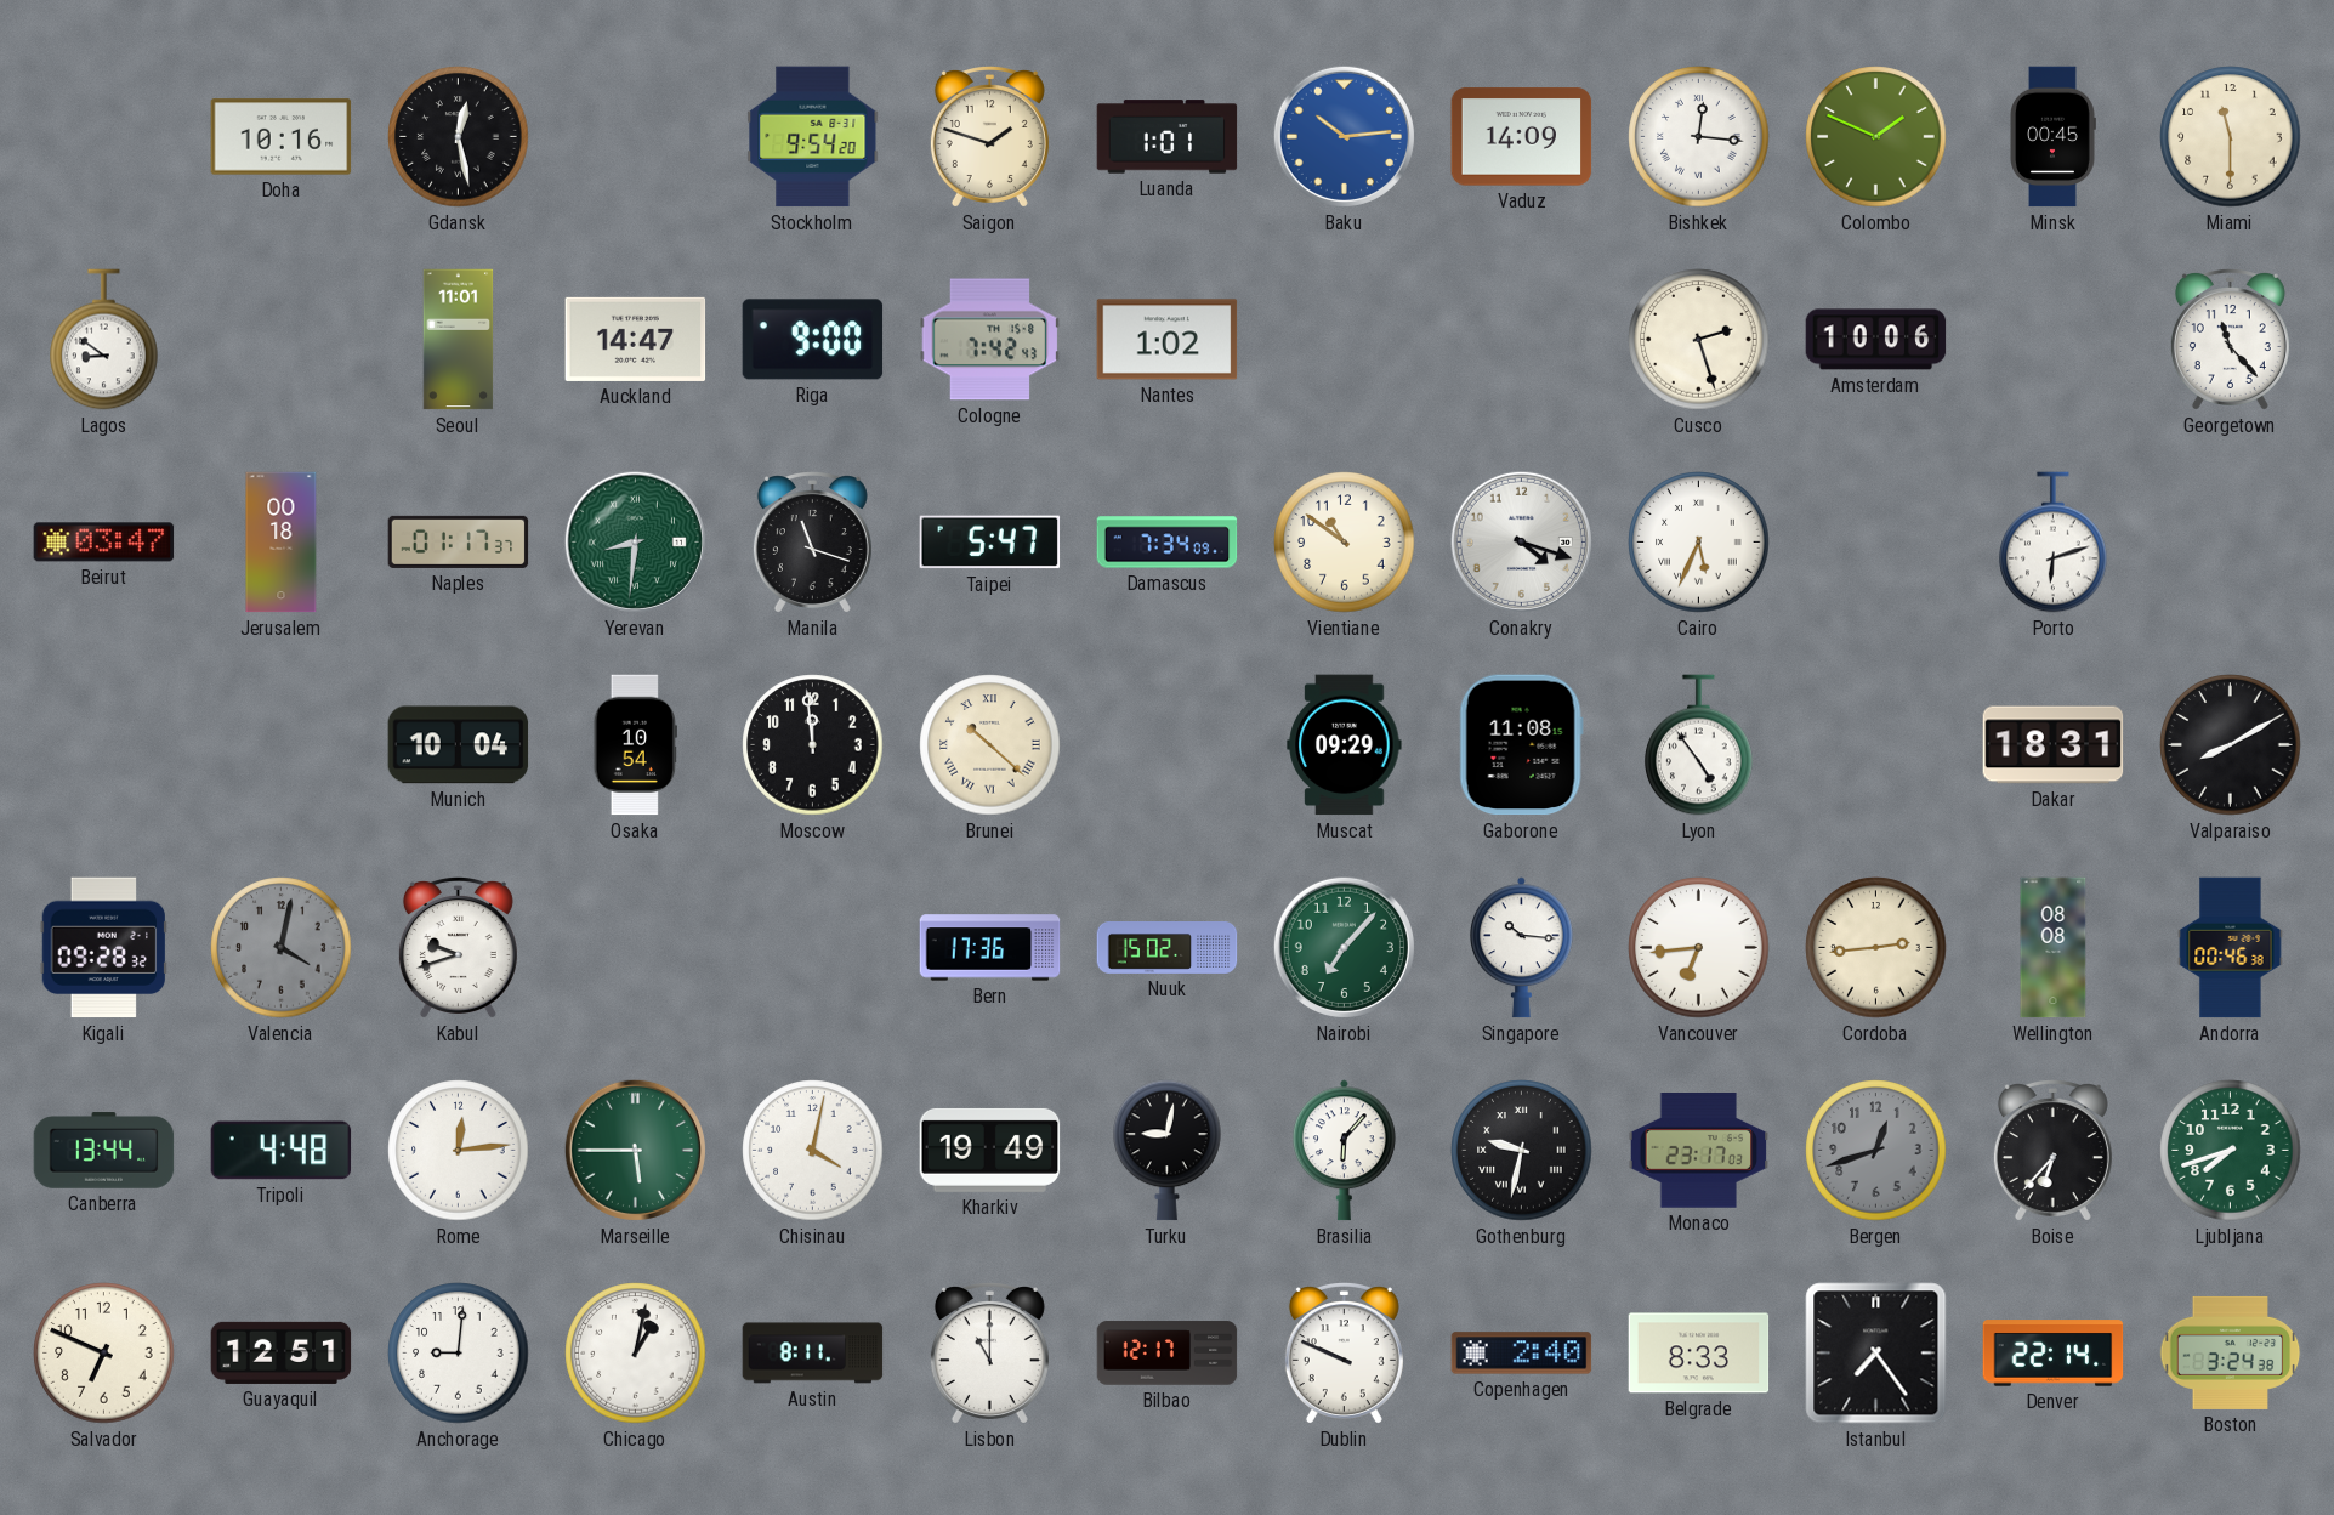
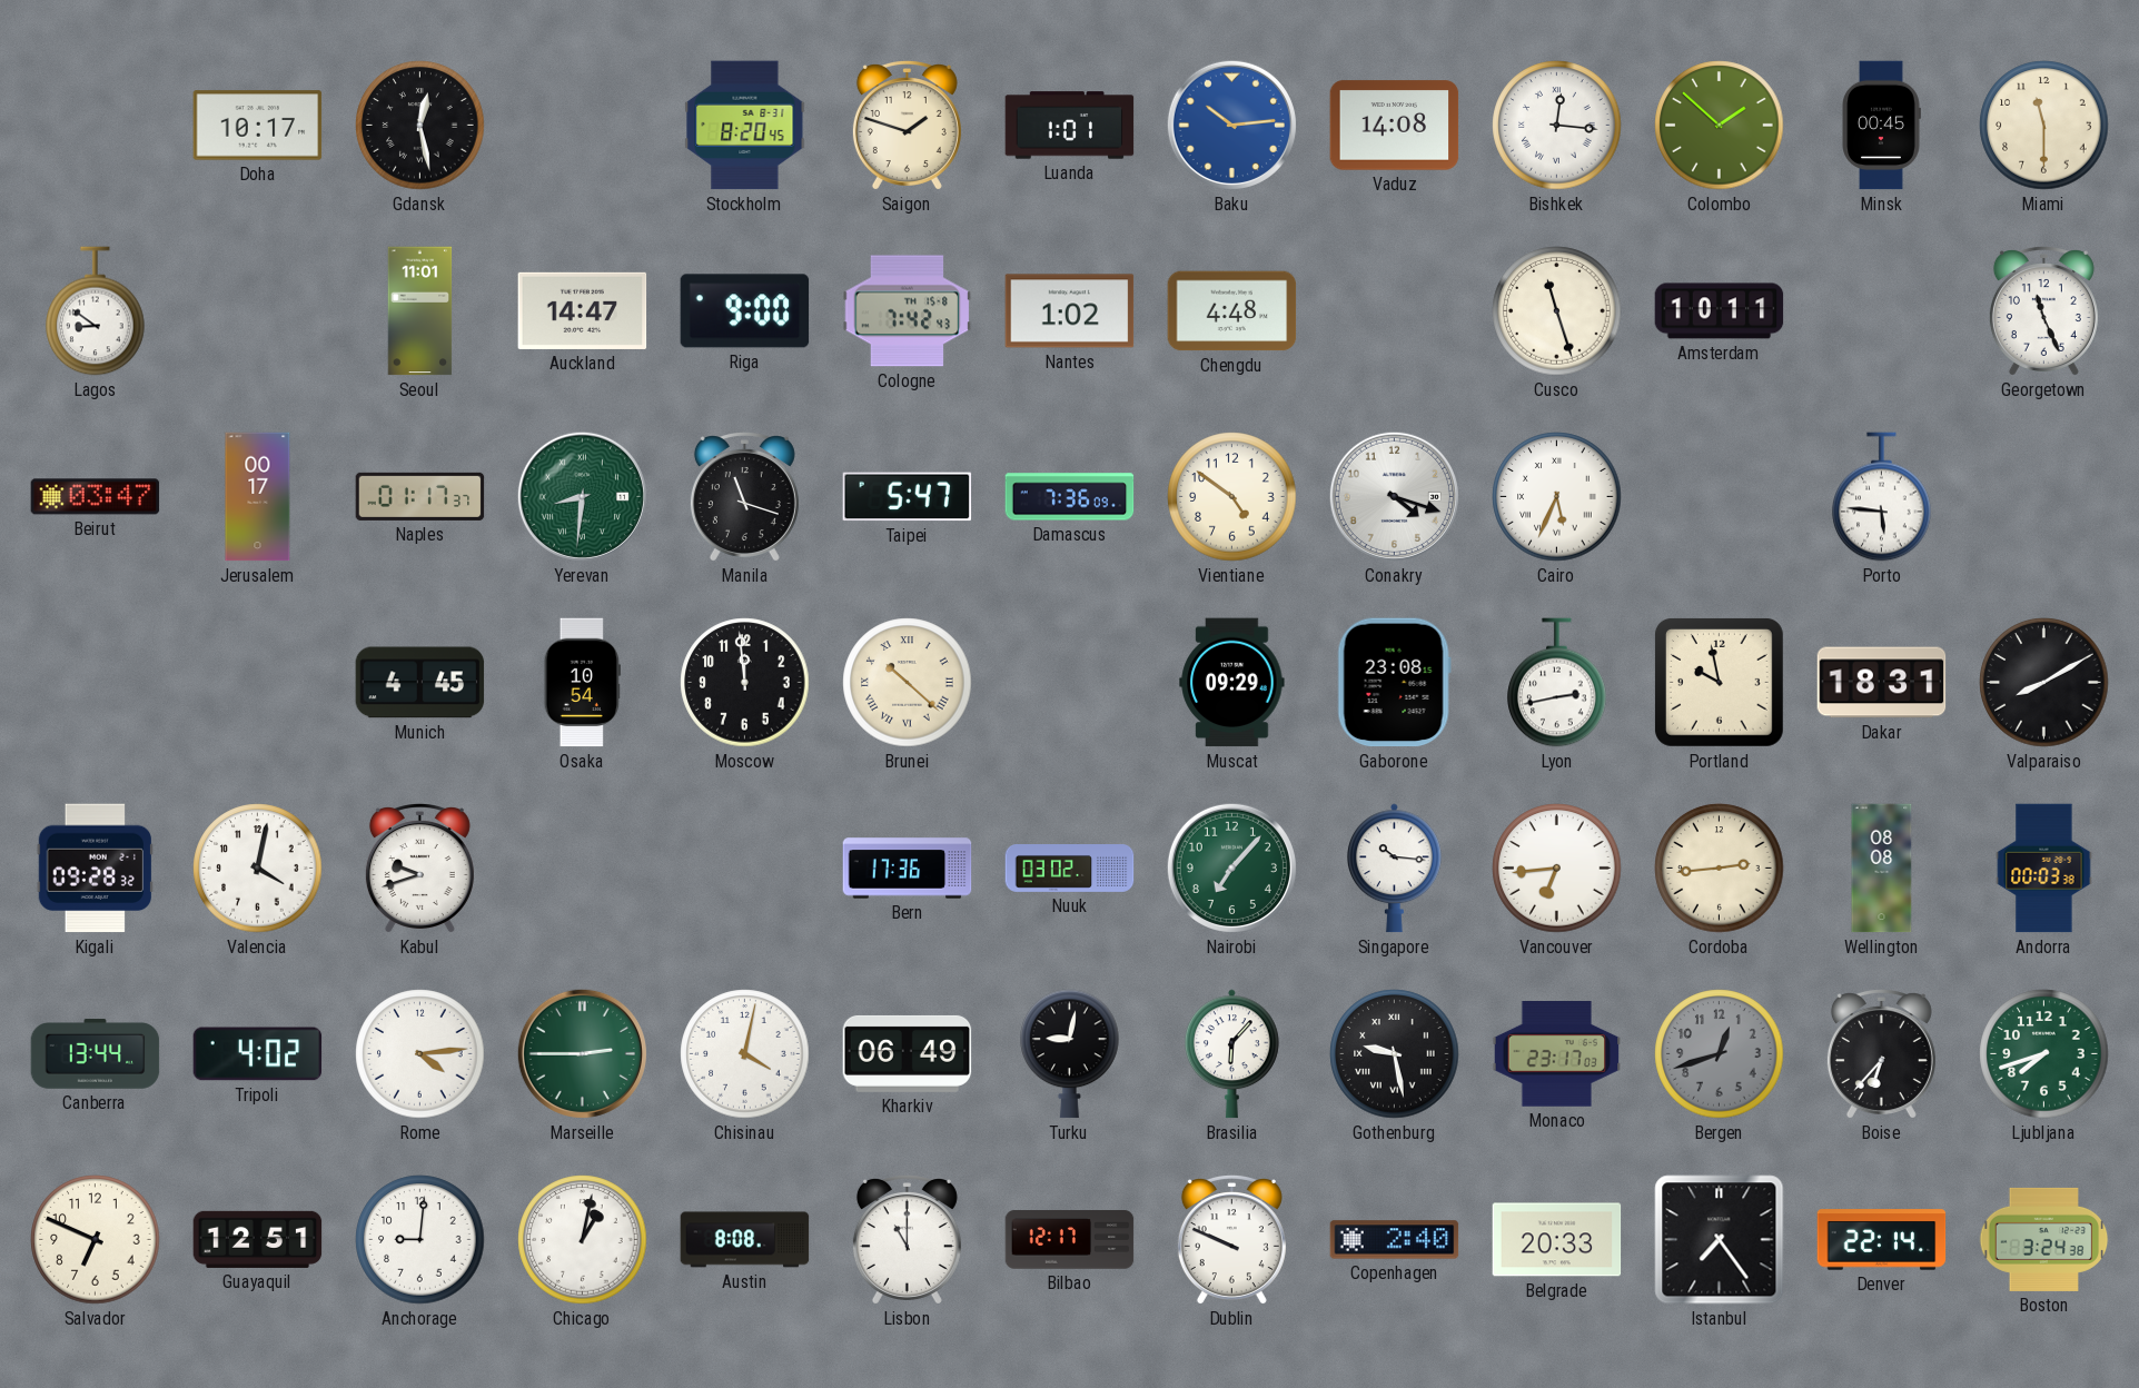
Doha: 10:16 -> 10:17
Stockholm: 9:54 -> 8:20
Vaduz: 14:09 -> 14:08
Colombo: 1:49 -> 1:52
Chengdu: none -> 4:48
Cusco: 2:27 -> 11:27
Amsterdam: 10:06 -> 10:11
Georgetown: 11:23 -> 11:26
Jerusalem: 00:18 -> 00:17
Damascus: 7:34 -> 7:36
Vientiane: 10:51 -> 4:51
Porto: 6:12 -> 5:46
Munich: 10:04 -> 4:45
Gaborone: 11:08 -> 23:08
Lyon: 4:54 -> 2:43
Portland: none -> 9:58
Valencia dial: grey -> white
Nuuk: 15:02 -> 03:02
Andorra: 00:46 -> 00:03
Tripoli: 4:48 -> 4:02
Rome: 12:14 -> 4:14
Marseille: 5:45 -> 2:45
Kharkiv: 19:49 -> 06:49
Gothenburg: 9:32 -> 9:28
Austin: 8:11 -> 8:08
Belgrade: 8:33 -> 20:33
